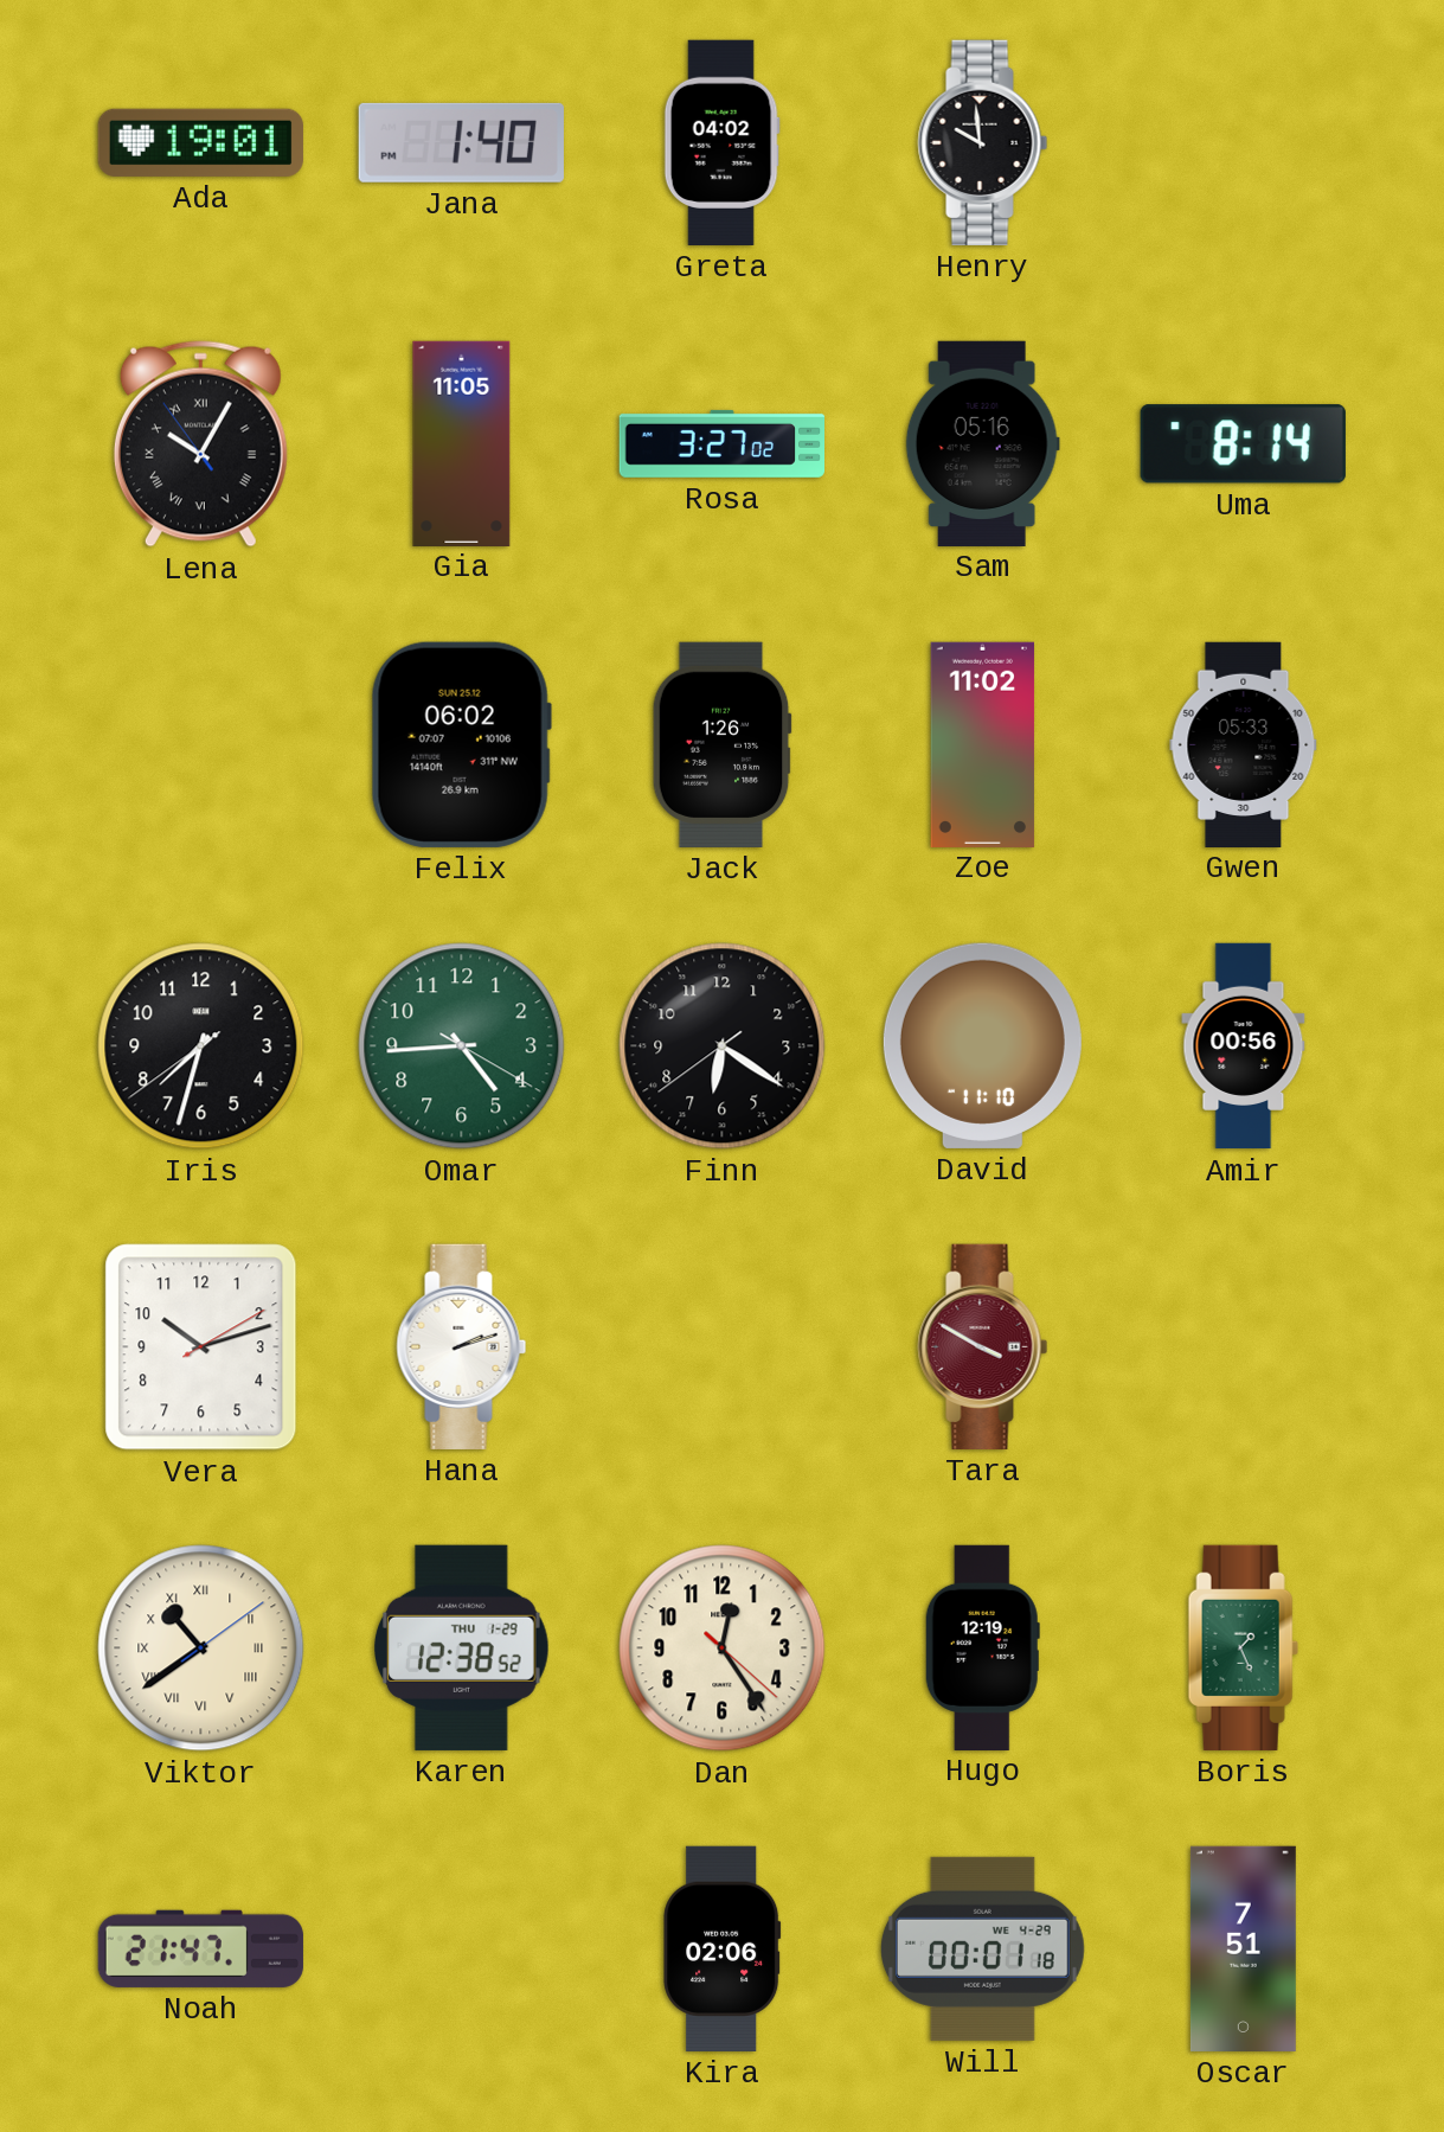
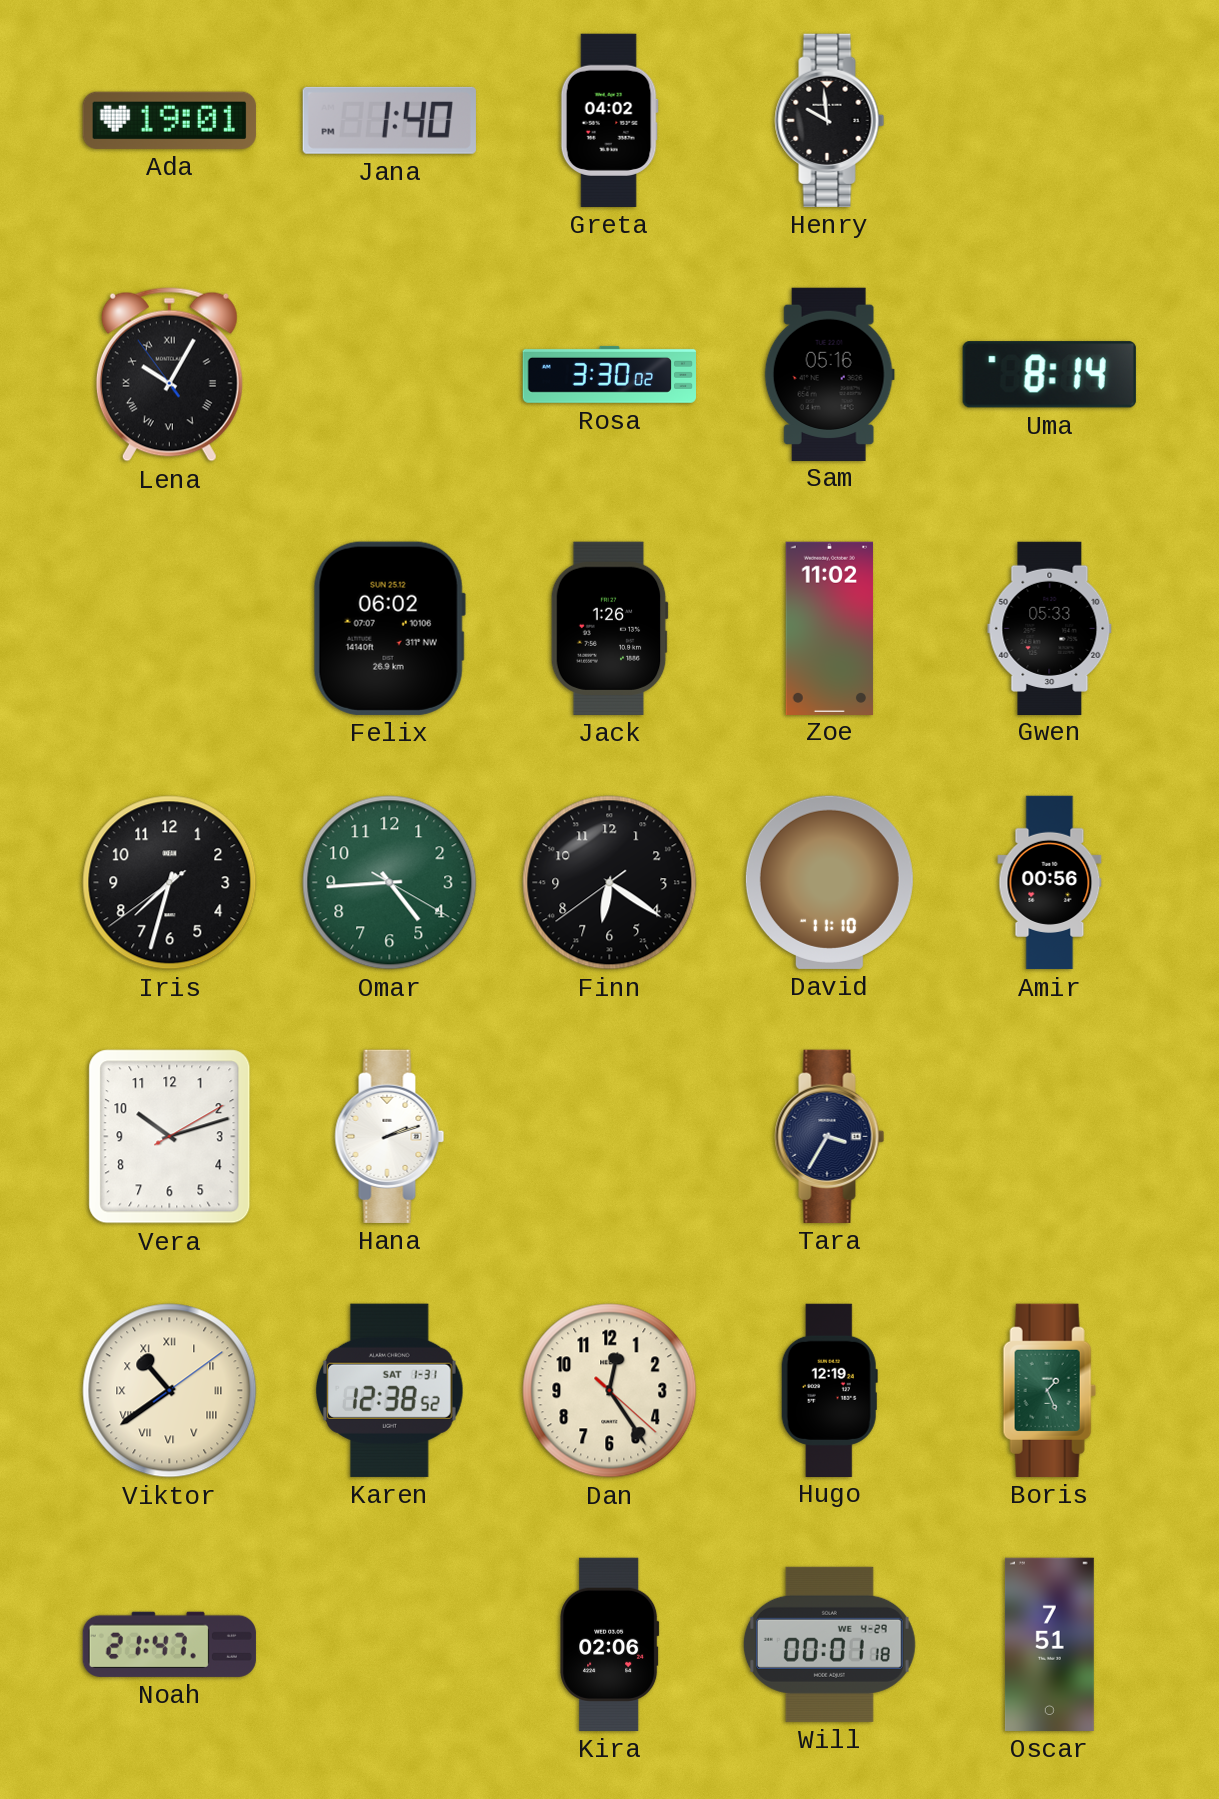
Gia: 11:05 -> none
Rosa: 3:27 -> 3:30
Tara: 3:50 -> 3:35
Tara dial: burgundy -> navy
Karen date: THU 1-29 -> SAT 1-31
